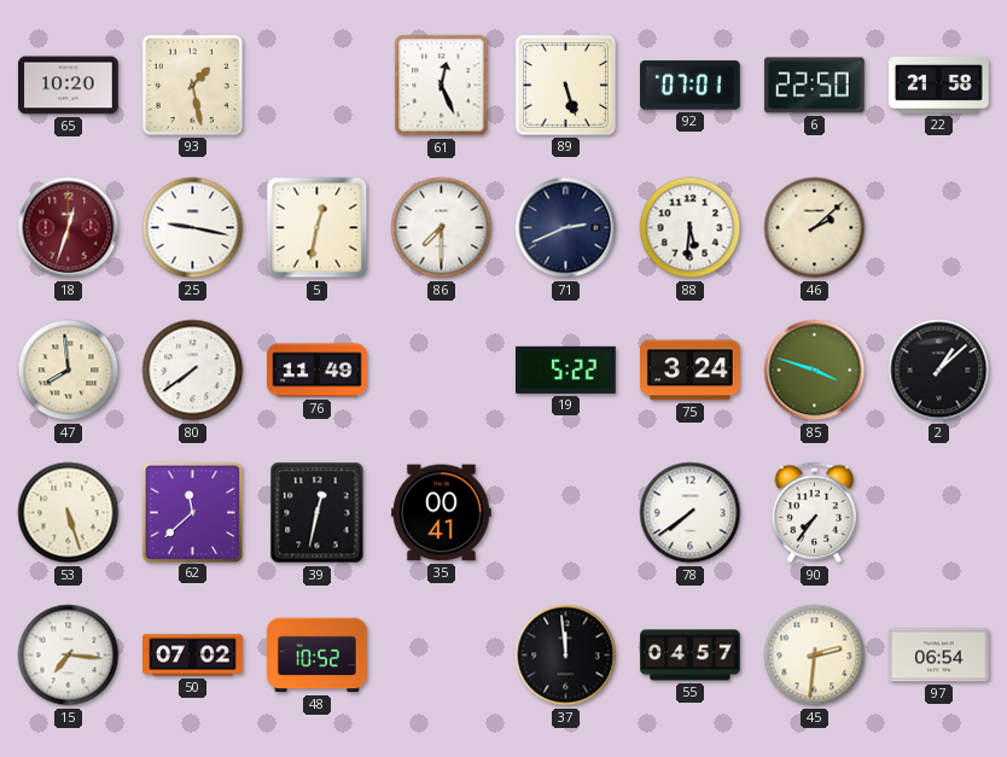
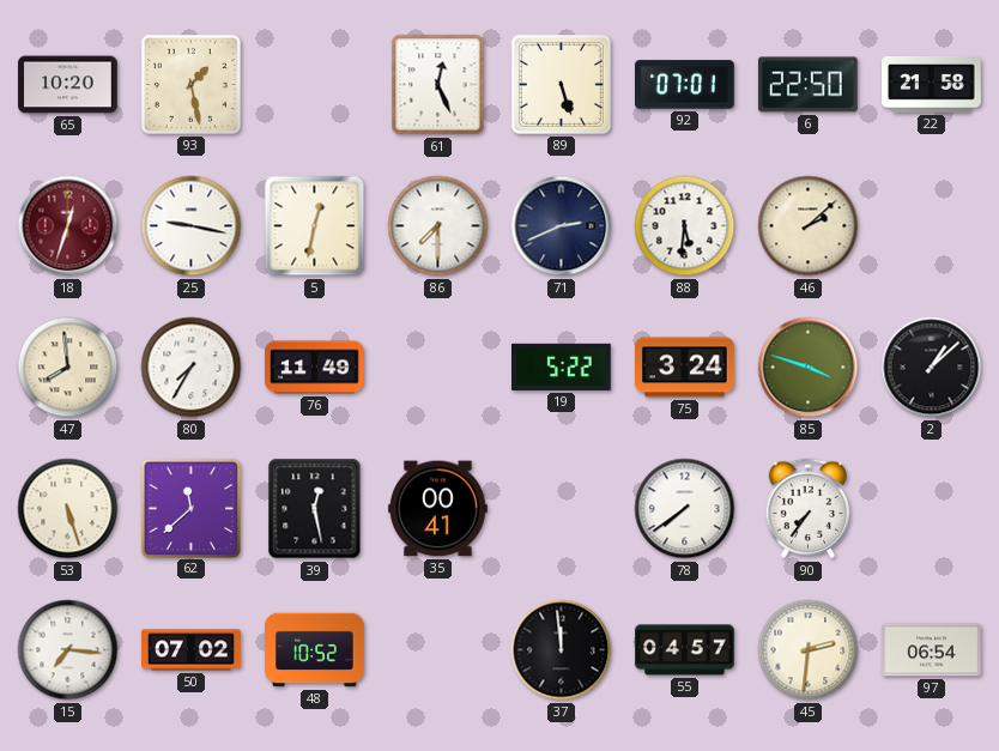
80: 7:39 -> 7:35
39: 12:32 -> 12:28
